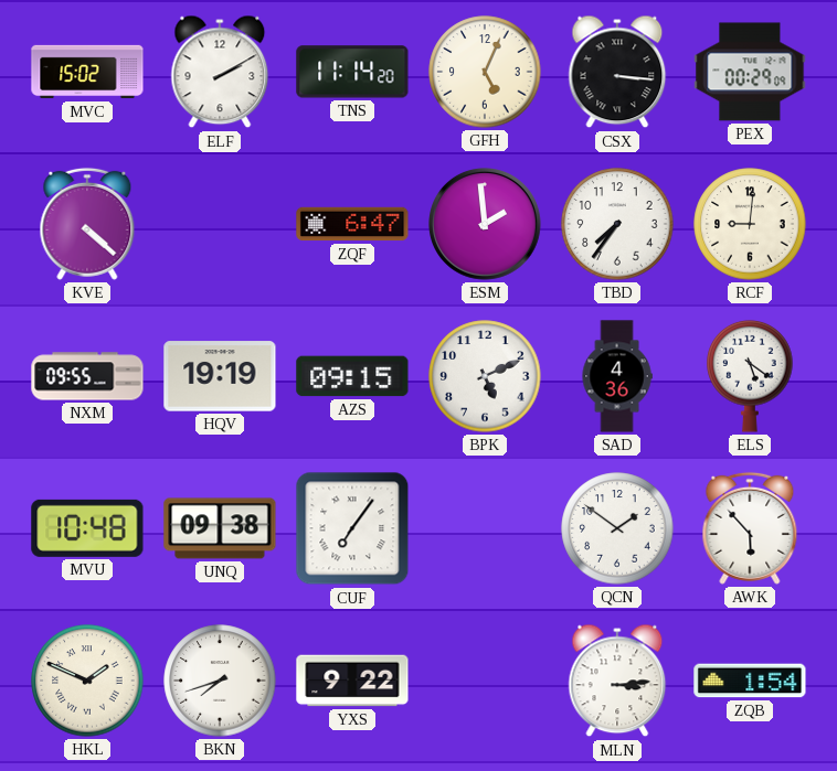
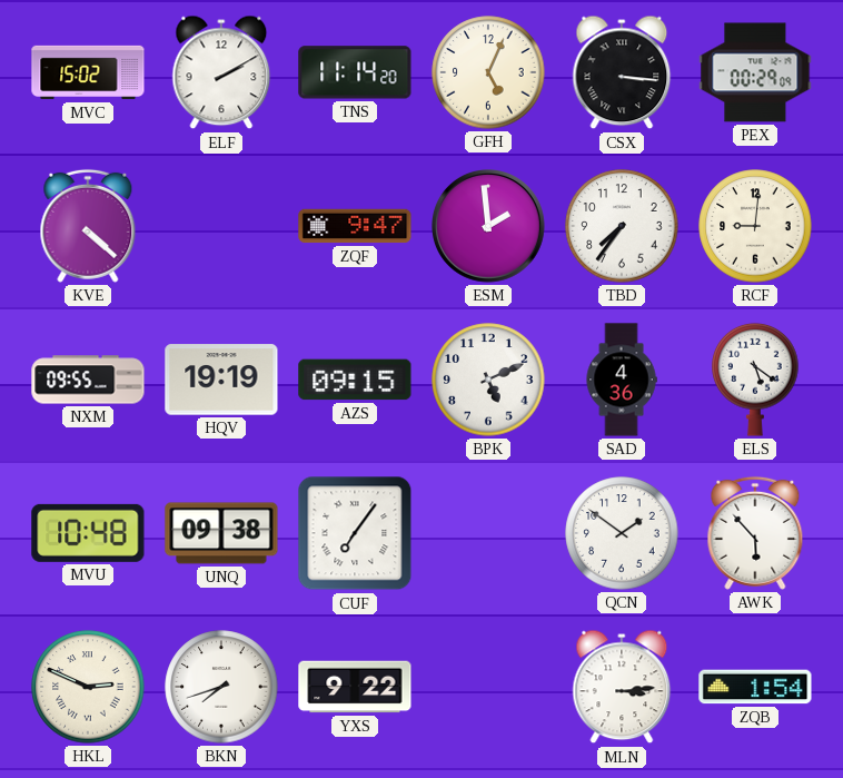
ZQF: 6:47 -> 9:47
HKL: 1:49 -> 2:49
